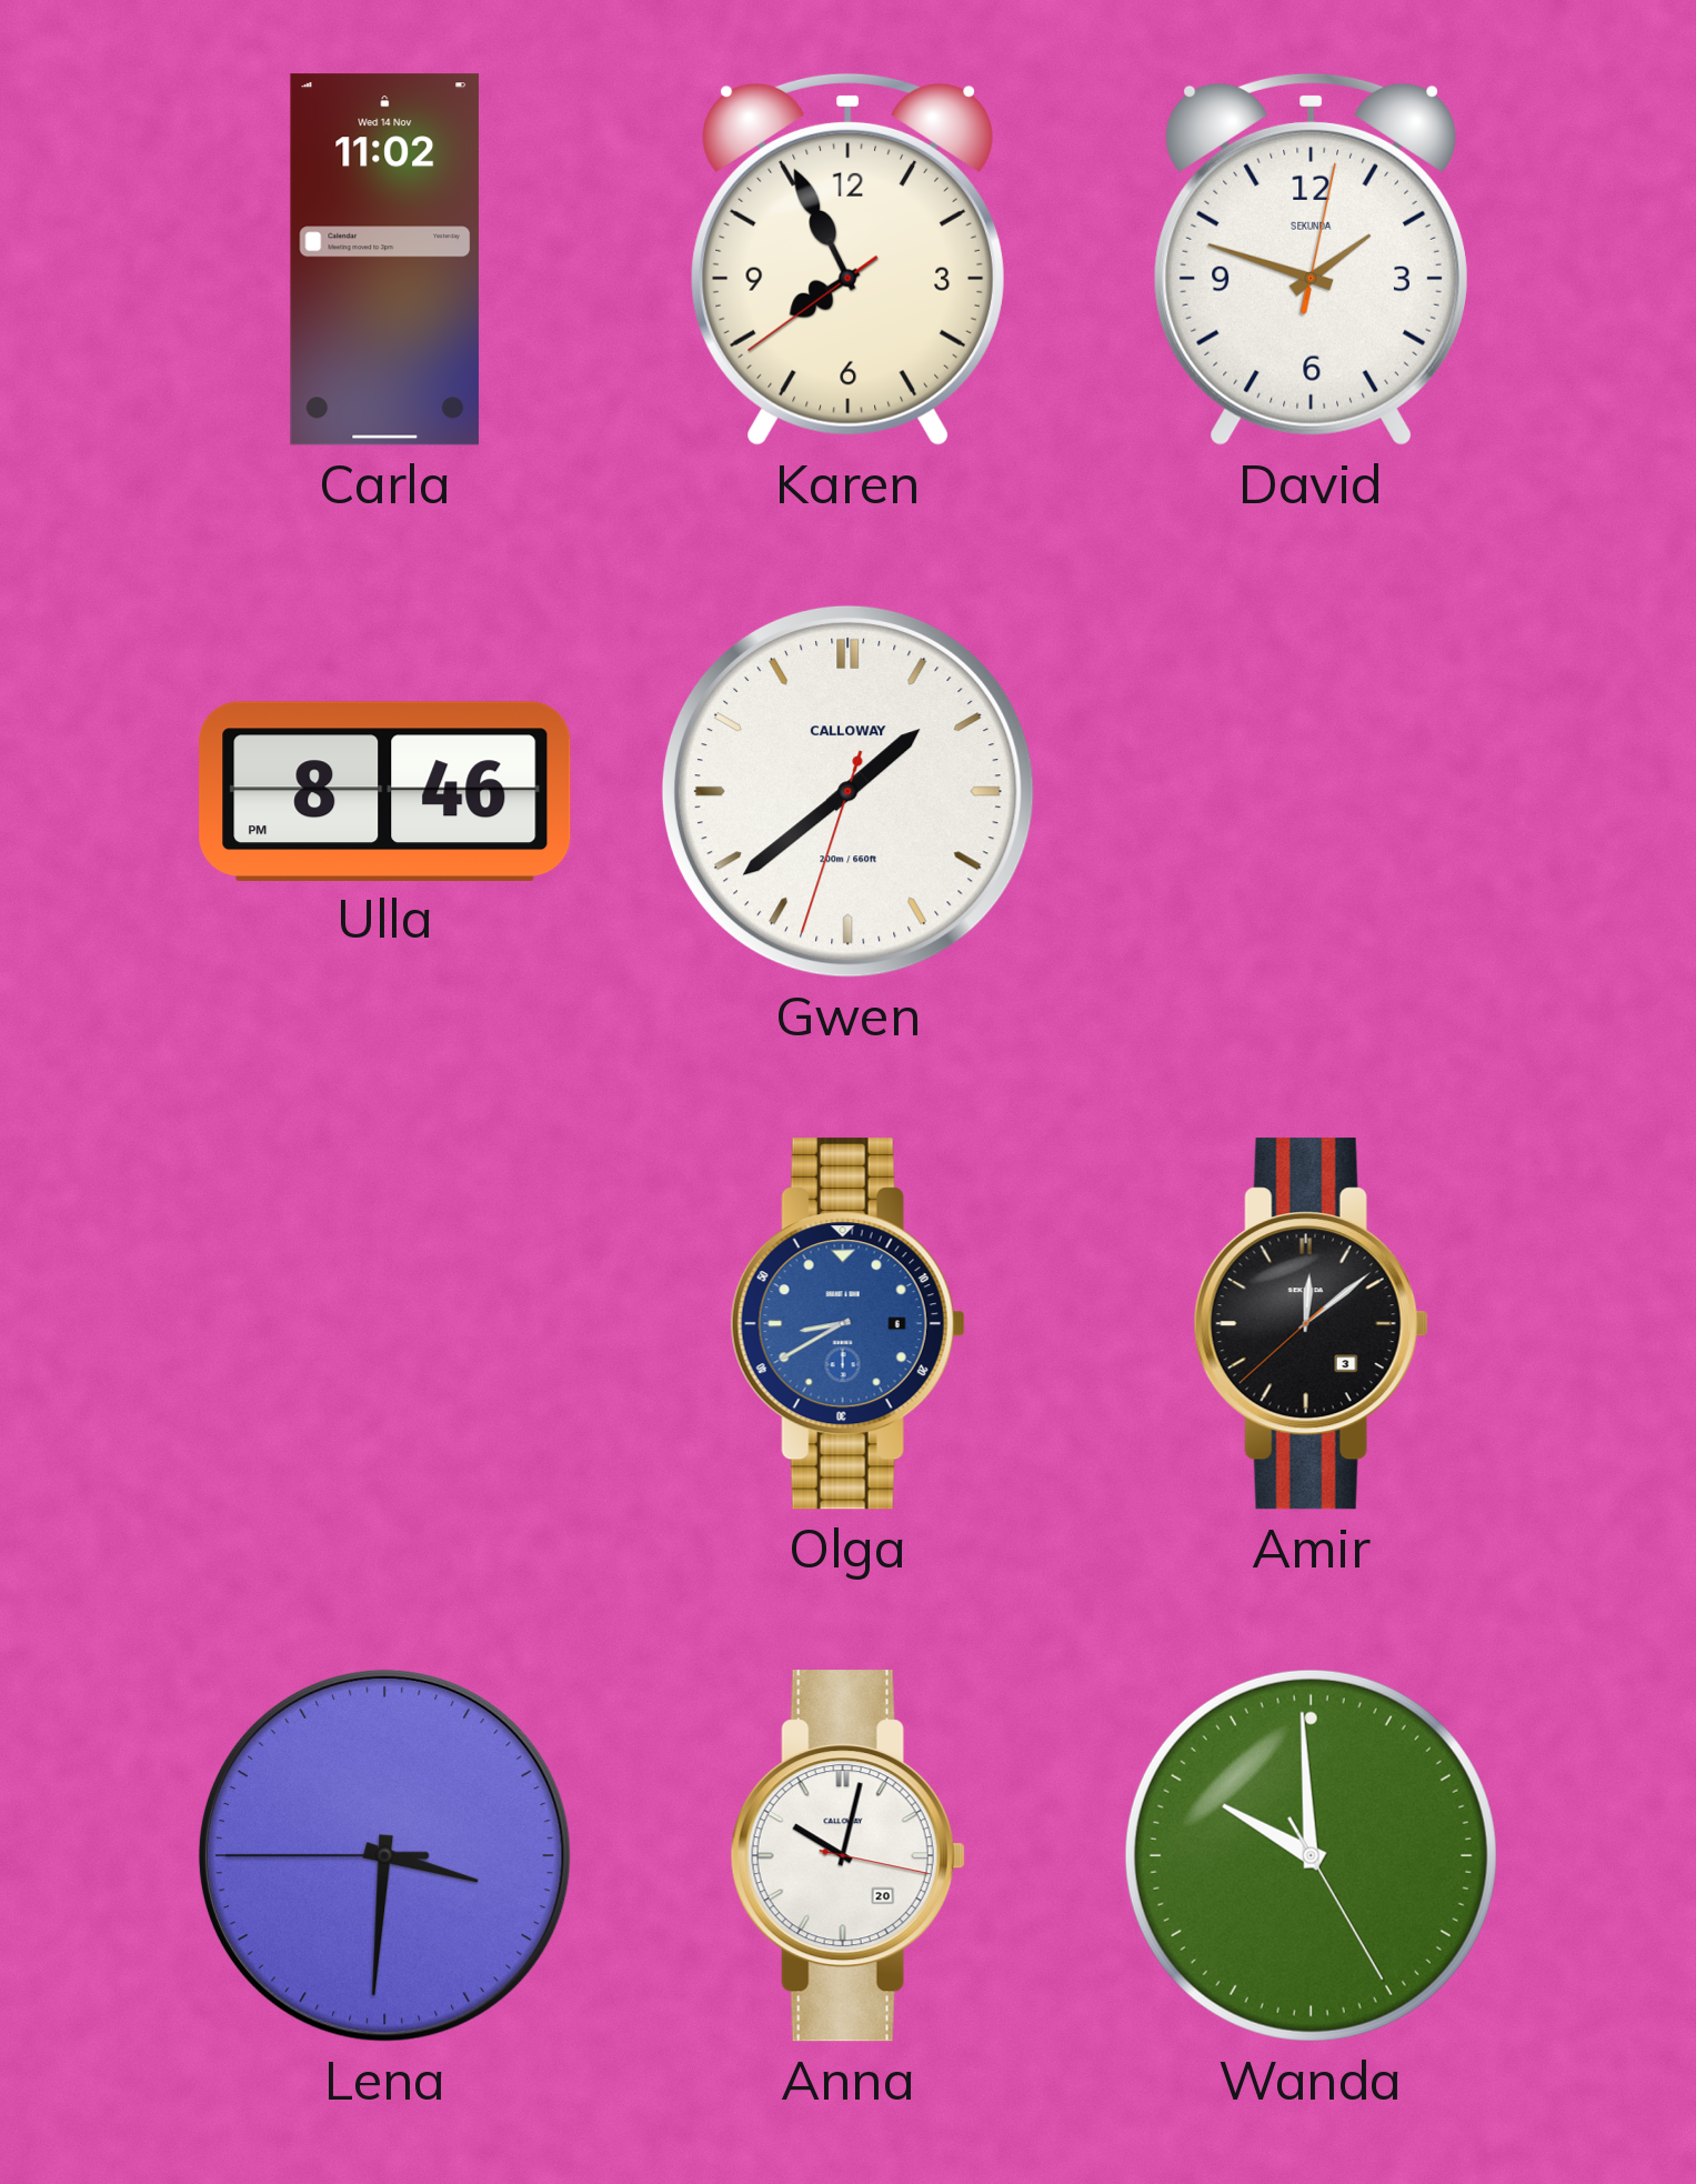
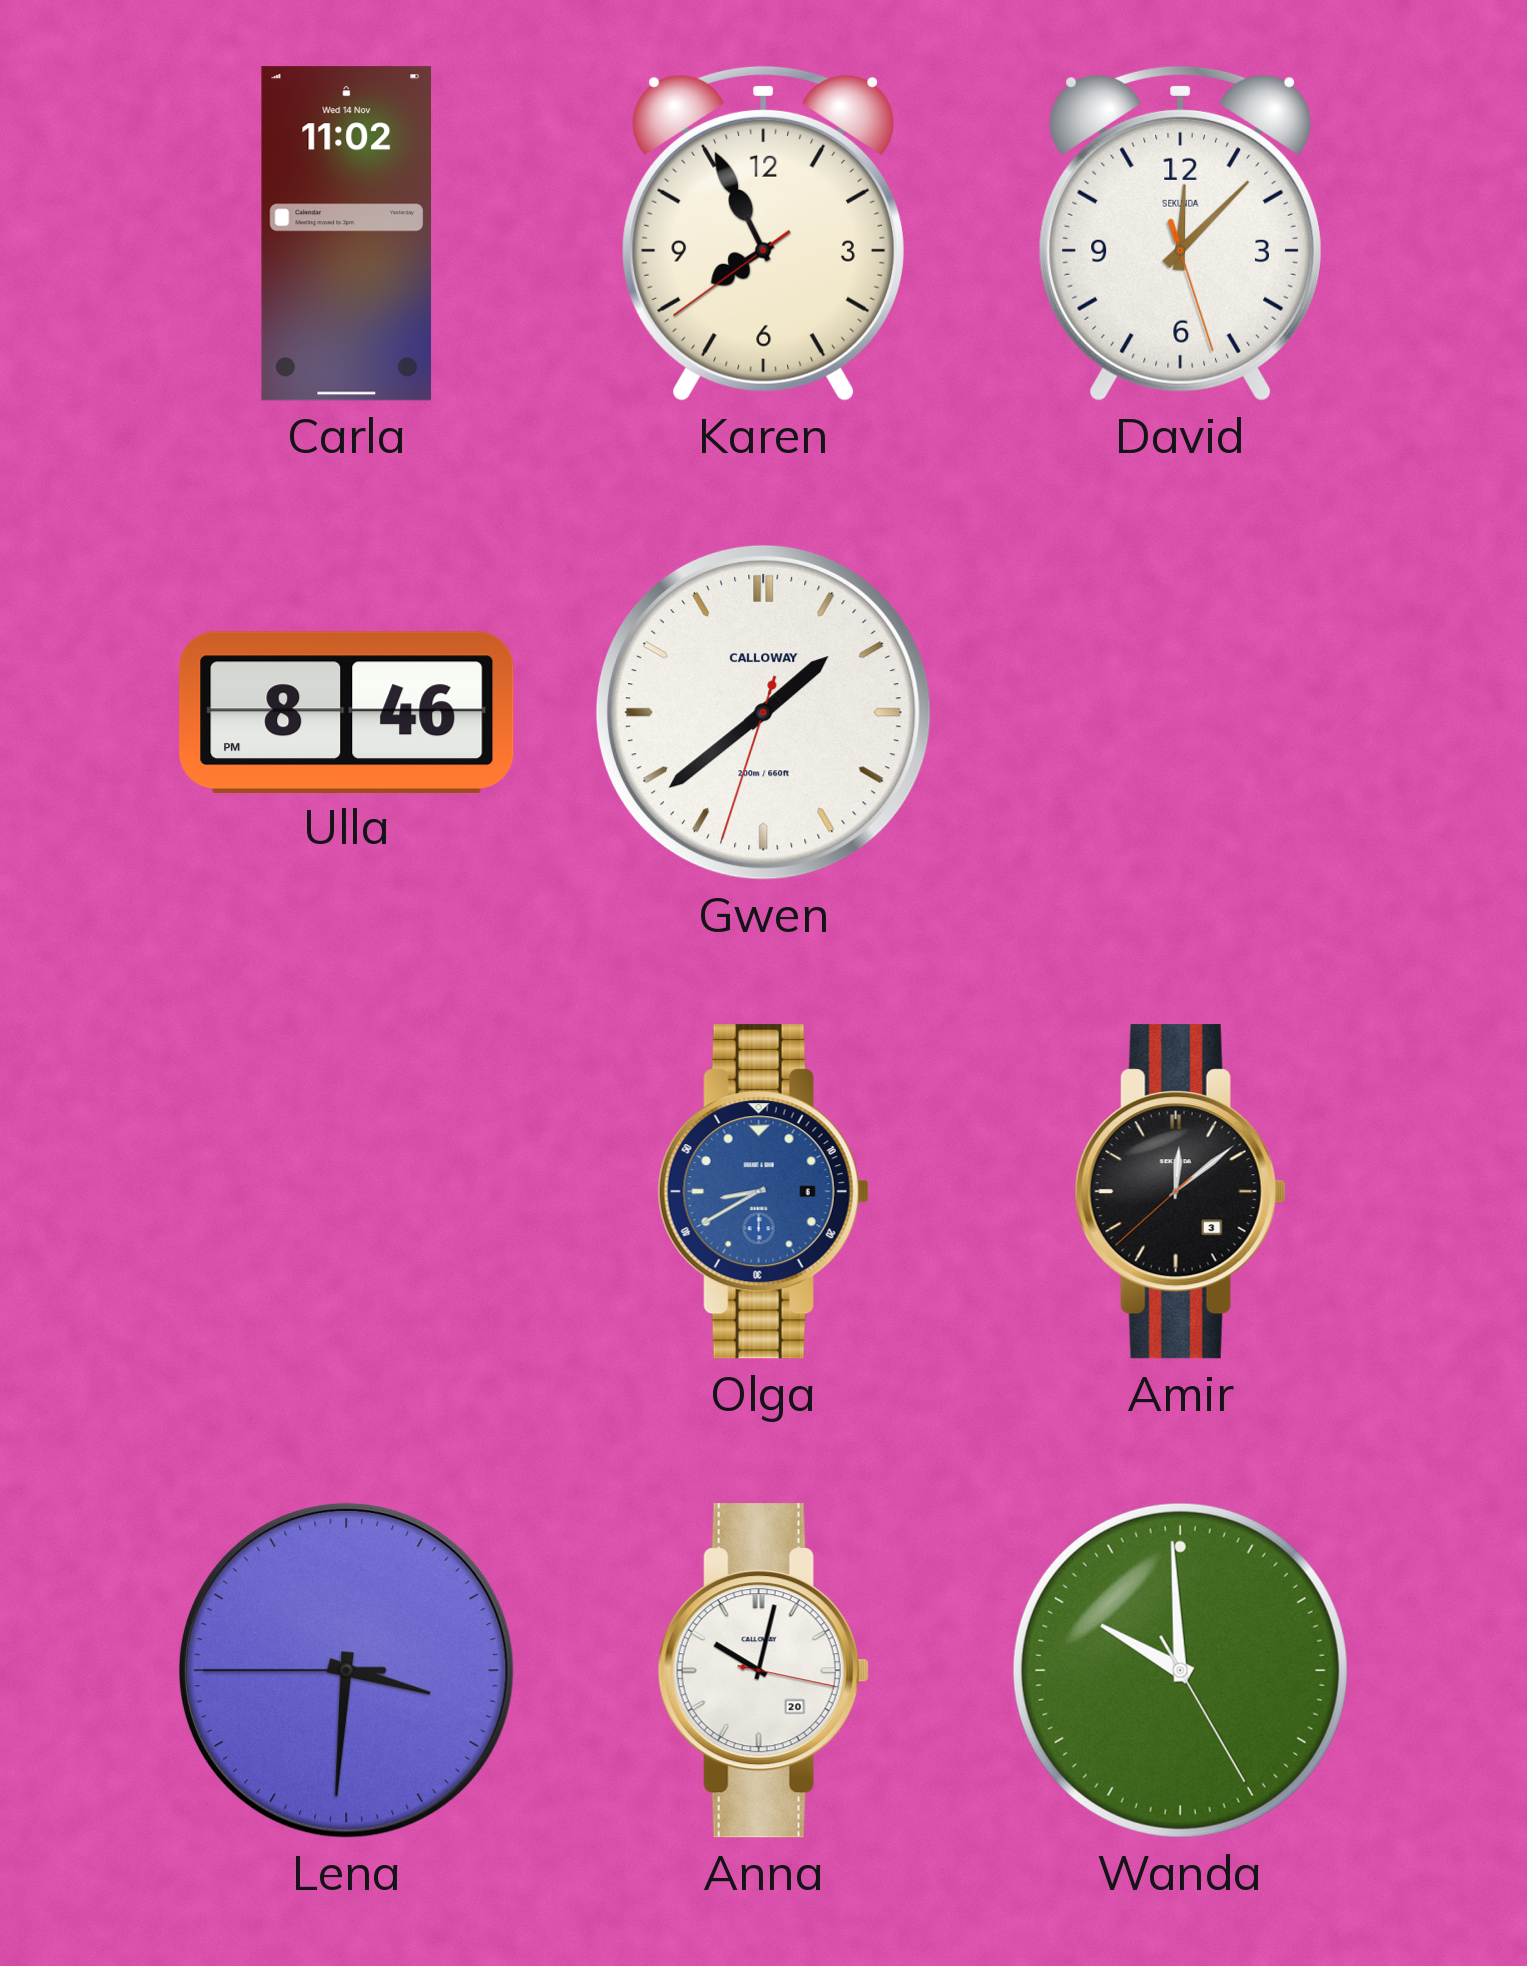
David: 1:48 -> 12:07
